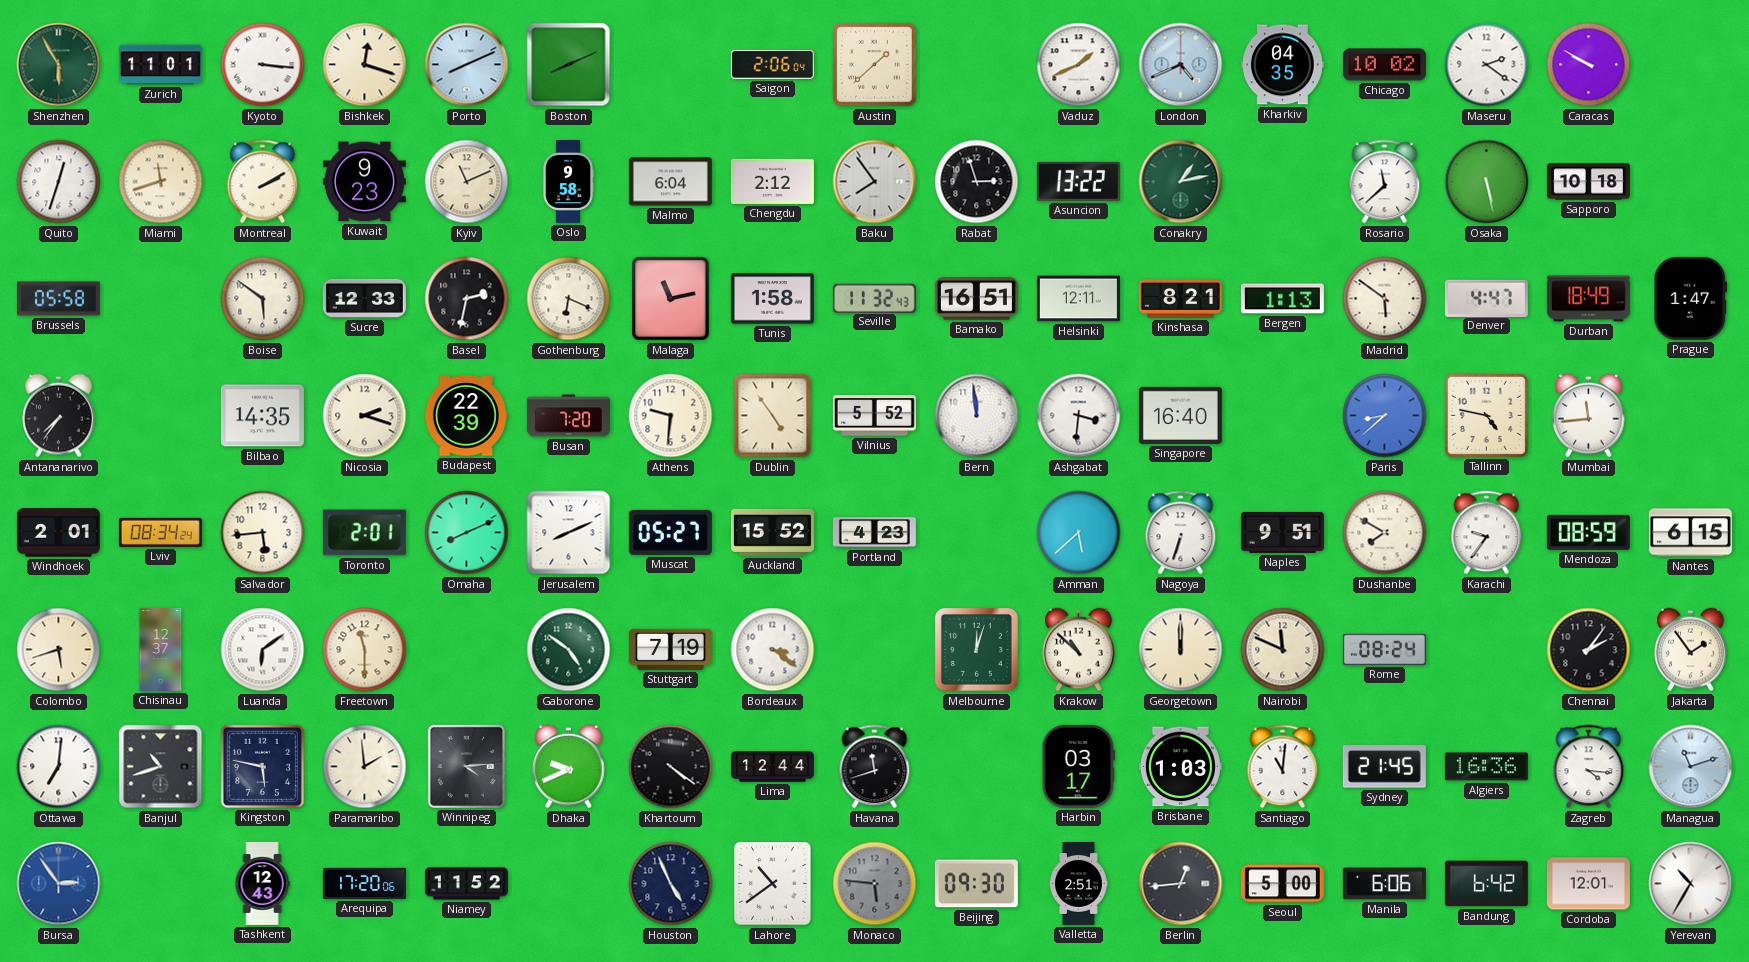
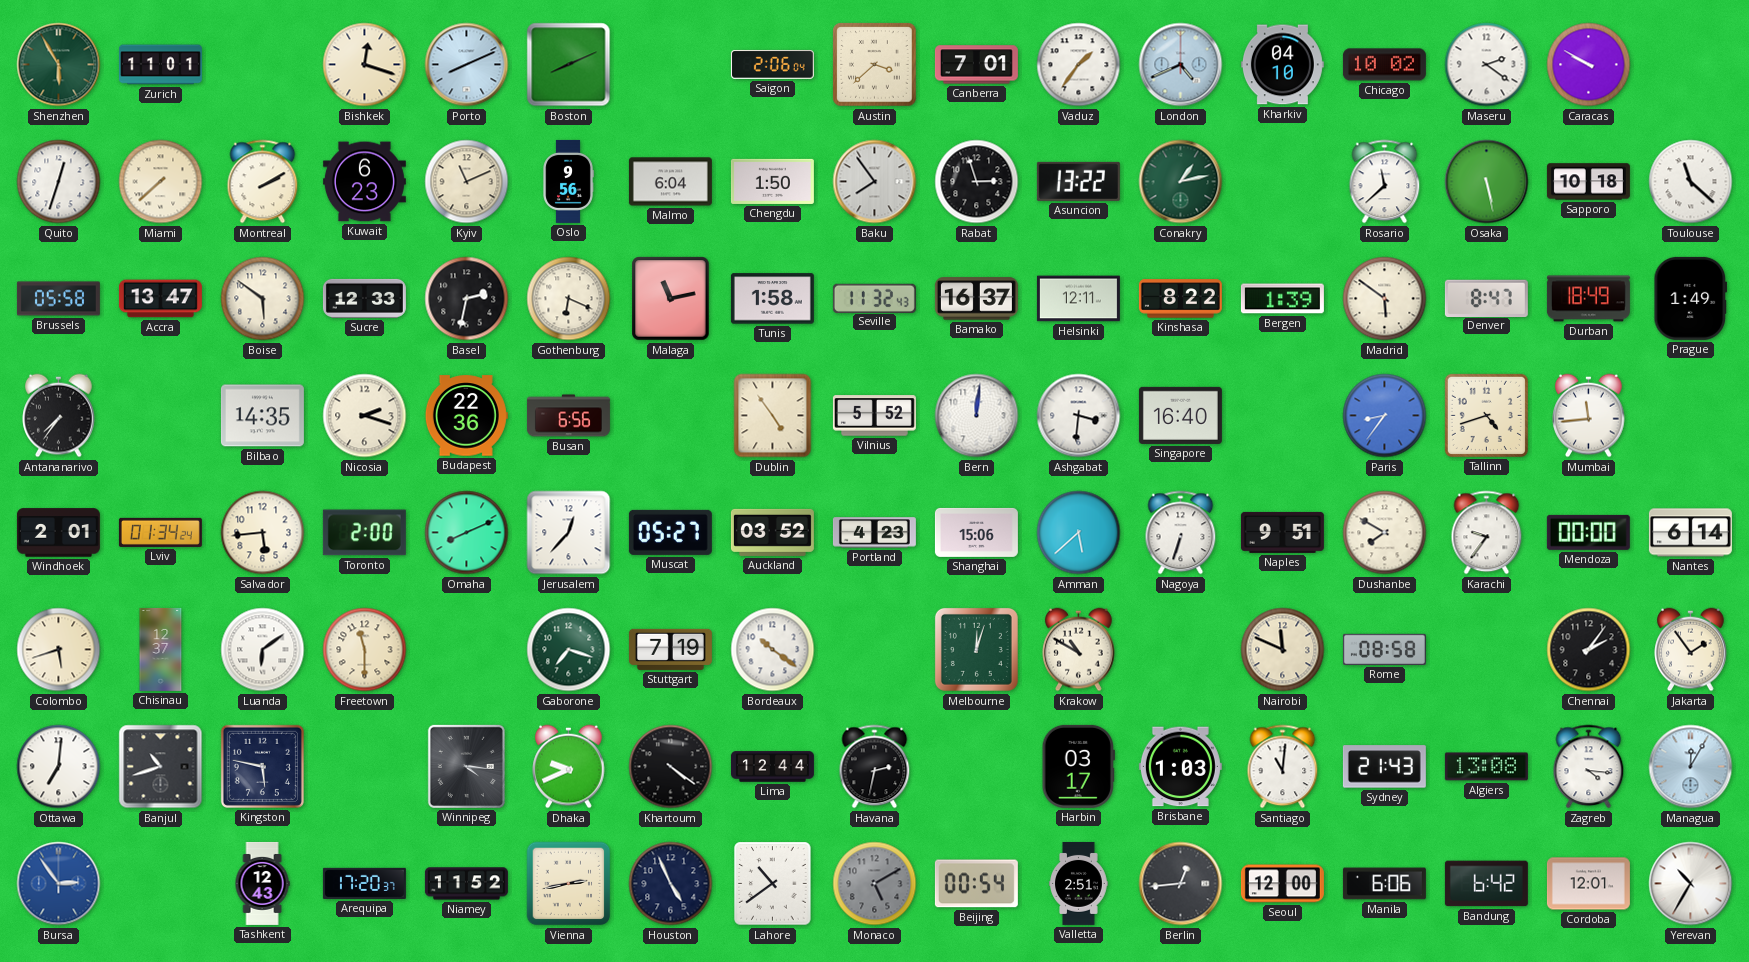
Kyoto: 3:16 -> none
Austin: 1:38 -> 3:38
Canberra: none -> 7:01
Vaduz: 1:41 -> 1:36
Kharkiv: 04:35 -> 04:10
Miami: 11:42 -> 7:38
Kuwait: 9:23 -> 6:23
Oslo: 9:58 -> 9:56
Chengdu: 2:12 -> 1:50
Toulouse: none -> 11:22
Accra: none -> 13:47
Bamako: 16:51 -> 16:37
Kinshasa: 8:21 -> 8:22
Bergen: 1:13 -> 1:39
Denver: 4:47 -> 8:47
Prague: 1:47 -> 1:49
Budapest: 22:39 -> 22:36
Busan: 7:20 -> 6:56
Athens: 9:31 -> none
Bern: 11:59 -> 12:01
Paris: 8:38 -> 8:36
Tallinn: 4:47 -> 4:42
Lviv: 08:34 -> 01:34
Toronto: 2:01 -> 2:00
Jerusalem: 8:11 -> 12:37
Auckland: 15:52 -> 03:52
Shanghai: none -> 15:06
Mendoza: 08:59 -> 00:00
Nantes: 6:15 -> 6:14
Gaborone: 4:51 -> 7:18
Bordeaux: 3:21 -> 10:21
Krakow: 10:52 -> 10:50
Georgetown: 12:00 -> none
Rome: 08:24 -> 08:58
Paramaribo: 1:59 -> none
Winnipeg: 4:14 -> 4:16
Havana: 11:42 -> 2:32
Sydney: 21:45 -> 21:43
Algiers: 16:36 -> 13:08
Managua: 11:12 -> 12:05
Arequipa: 17:20:06 -> 17:20:37
Vienna: none -> 2:43
Monaco: 5:46 -> 5:10
Beijing: 09:30 -> 00:54
Seoul: 5:00 -> 12:00
